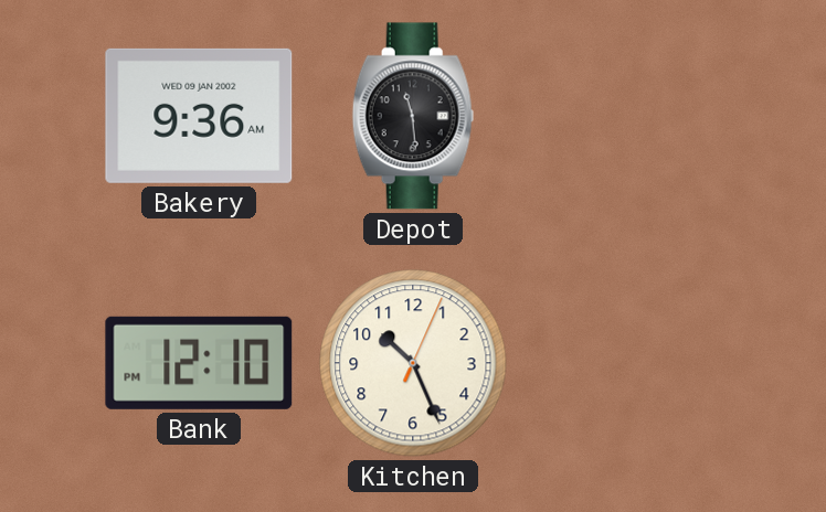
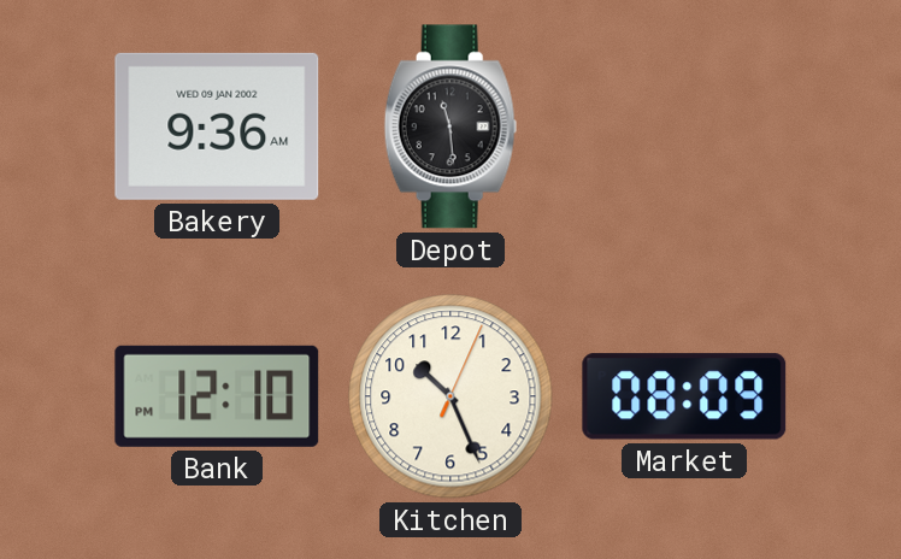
Market: none -> 08:09
